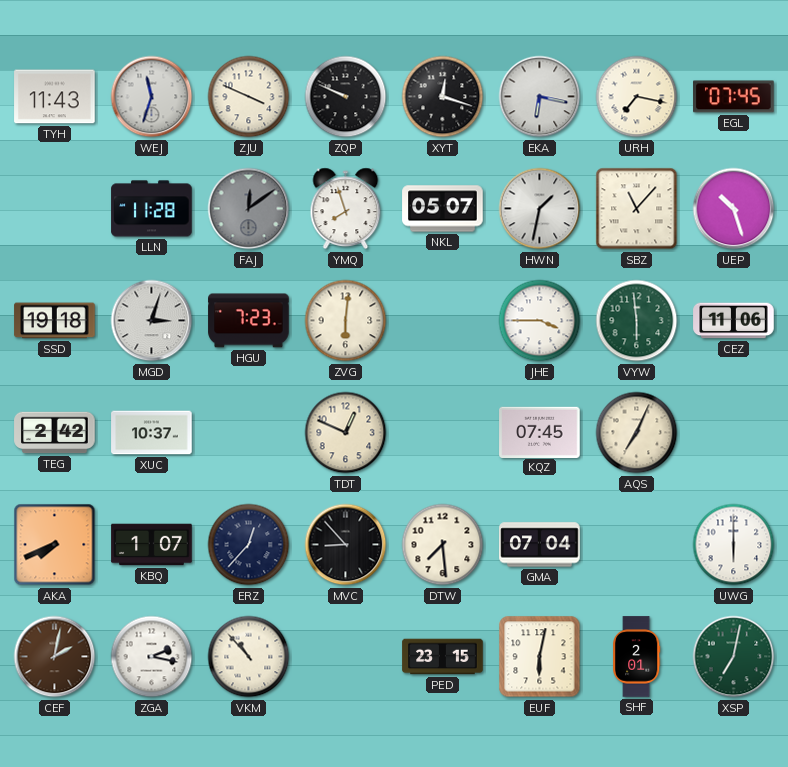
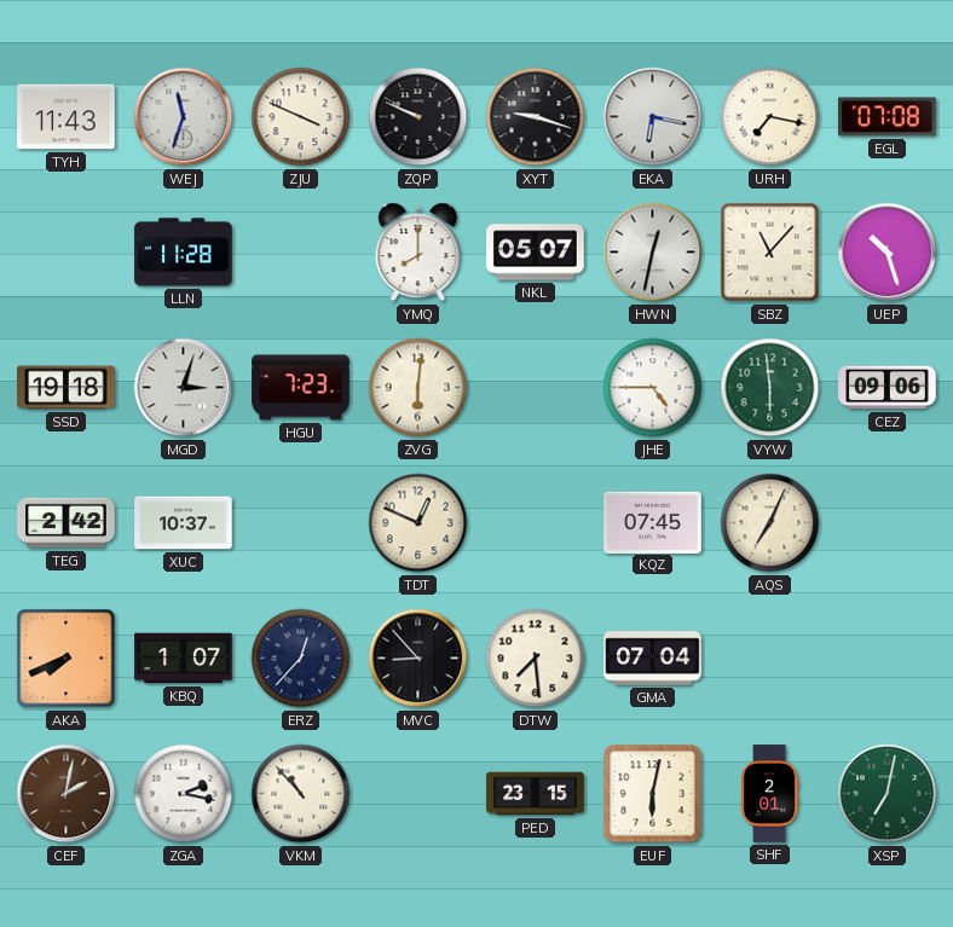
XYT: 12:18 -> 9:18
EGL: 07:45 -> 07:08
FAJ: 12:09 -> none
YMQ: 7:57 -> 8:00
HWN: 1:32 -> 12:32
JHE: 3:45 -> 4:45
CEZ: 11:06 -> 09:06
UWG: 6:00 -> none
